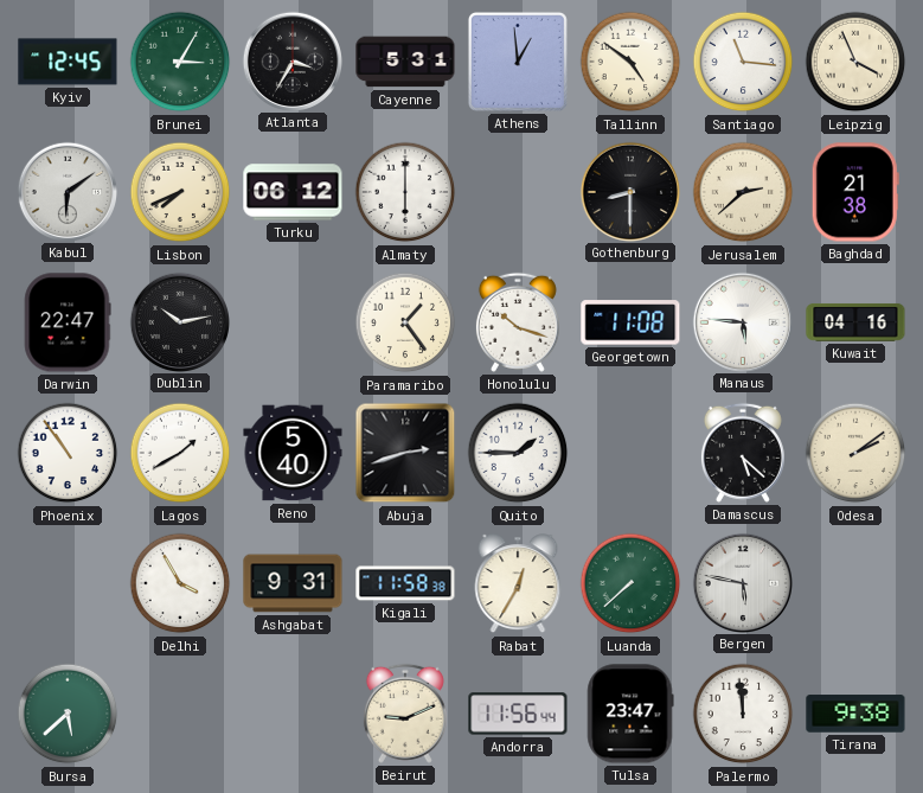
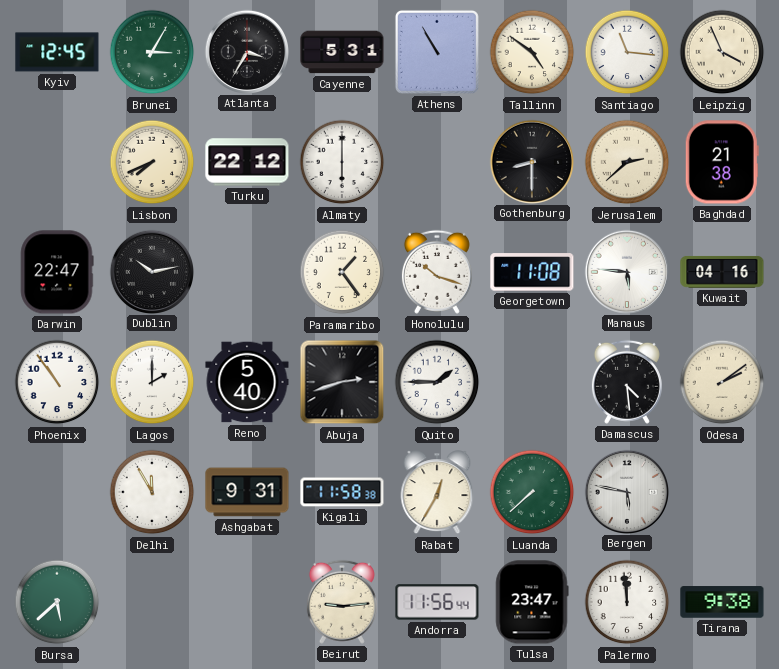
Athens: 12:59 -> 10:55
Kabul: 6:09 -> none
Turku: 06:12 -> 22:12
Lagos: 1:40 -> 2:00
Damascus: 5:22 -> 4:29
Delhi: 3:55 -> 11:55
Beirut: 9:11 -> 9:14
